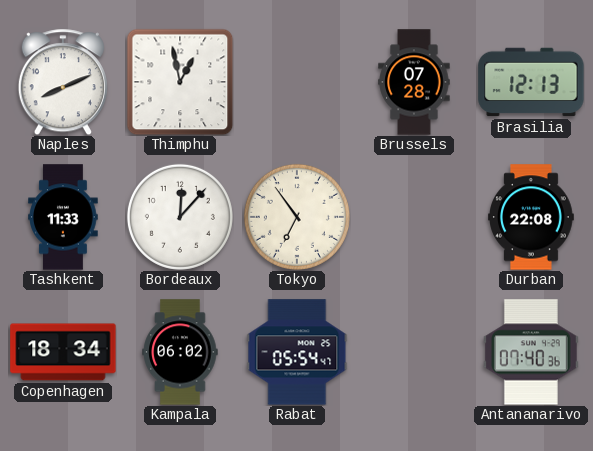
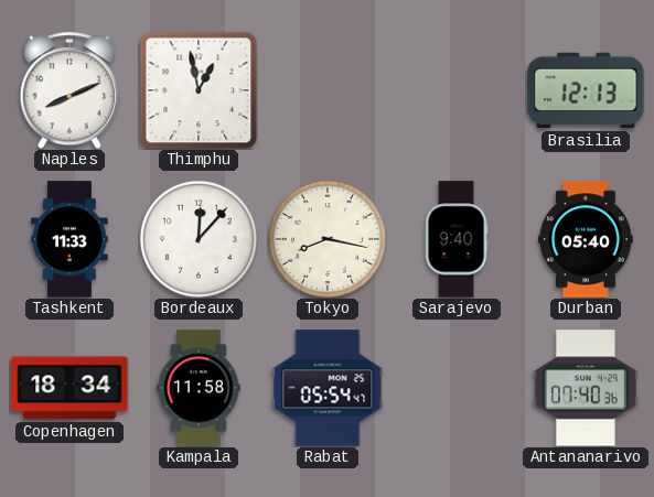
Brussels: 07:28 -> none
Tokyo: 6:54 -> 8:17
Sarajevo: none -> 9:40
Durban: 22:08 -> 05:40
Kampala: 06:02 -> 11:58
